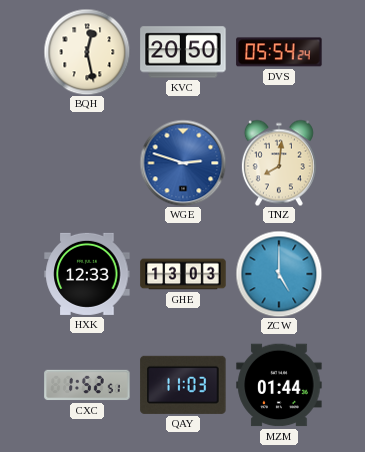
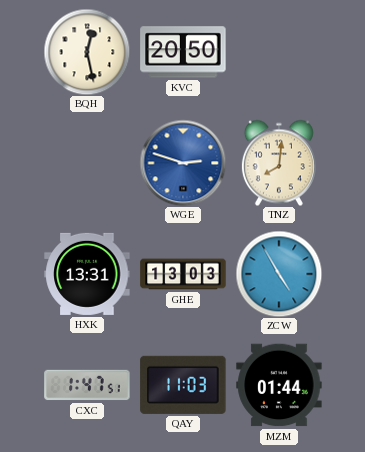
DVS: 05:54 -> none
HXK: 12:33 -> 13:31
ZCW: 5:00 -> 4:55
CXC: 1:52 -> 1:47
